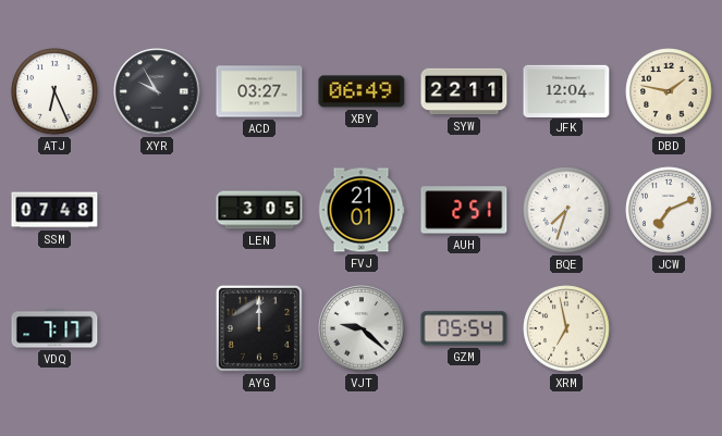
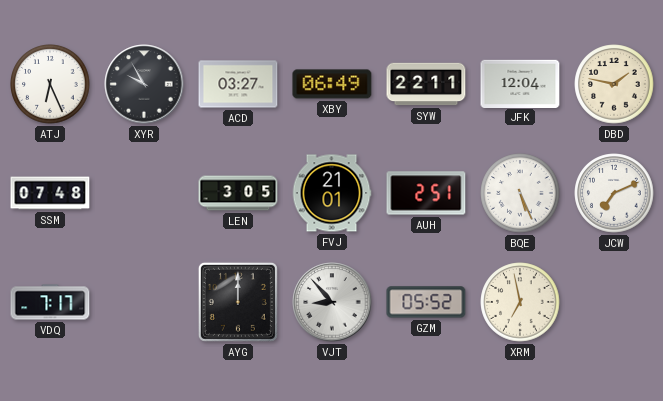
BQE: 7:33 -> 5:26
VJT: 9:22 -> 8:53
GZM: 05:54 -> 05:52
